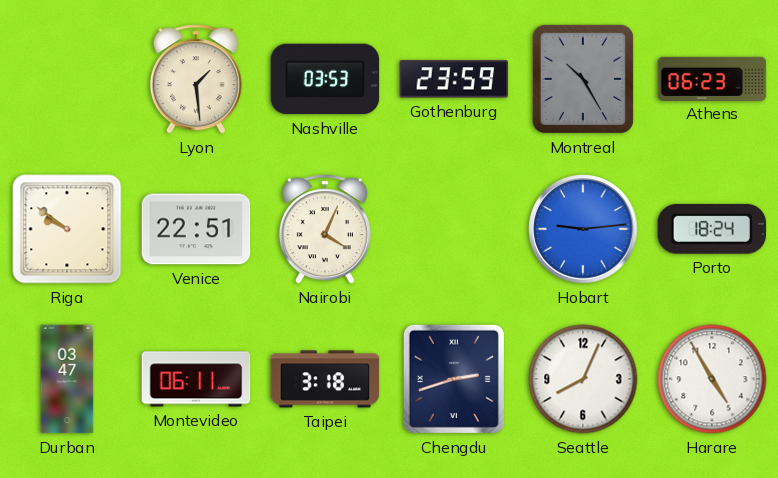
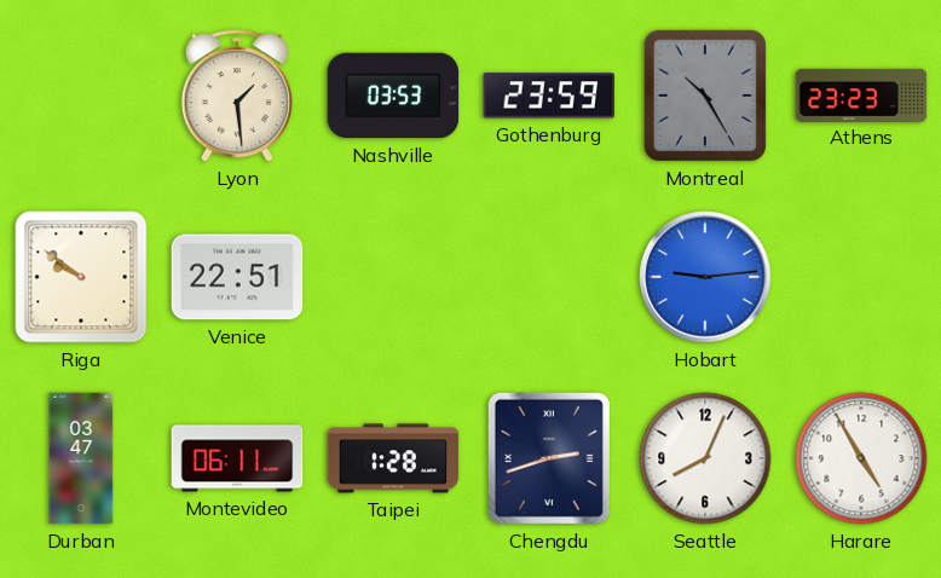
Athens: 06:23 -> 23:23
Nairobi: 4:04 -> none
Porto: 18:24 -> none
Taipei: 3:18 -> 1:28
